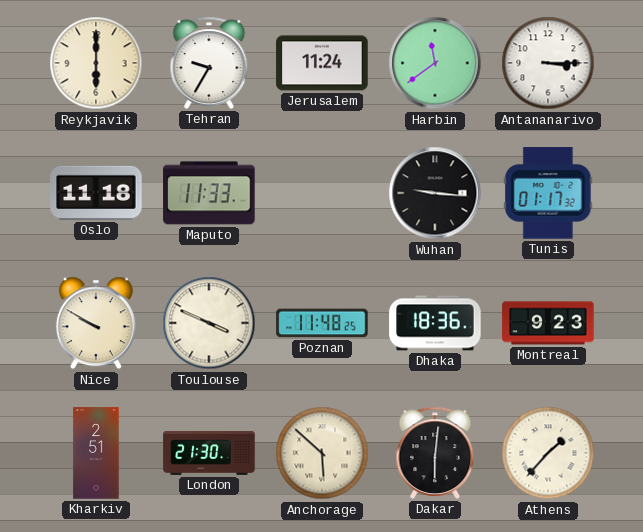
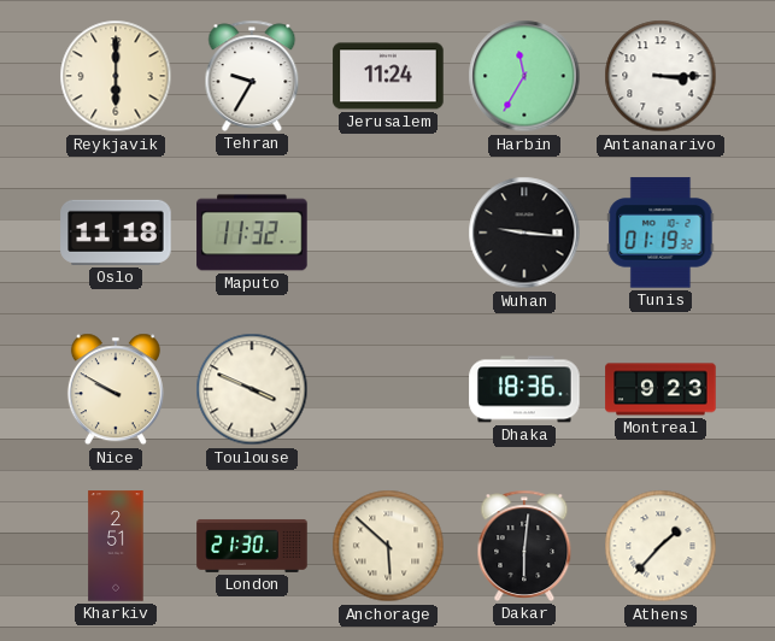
Harbin: 11:39 -> 11:35
Maputo: 11:33 -> 11:32
Tunis: 01:17 -> 01:19
Poznan: 11:48 -> none
